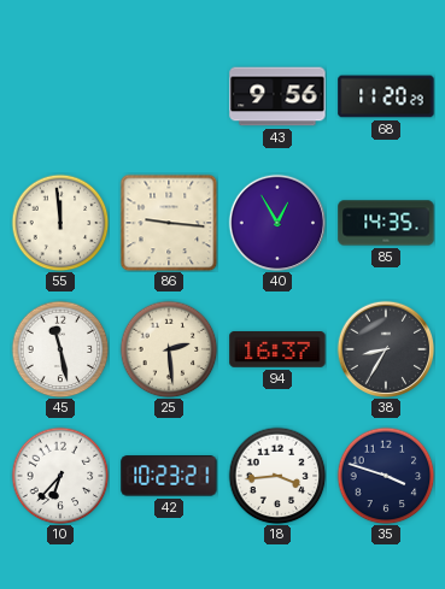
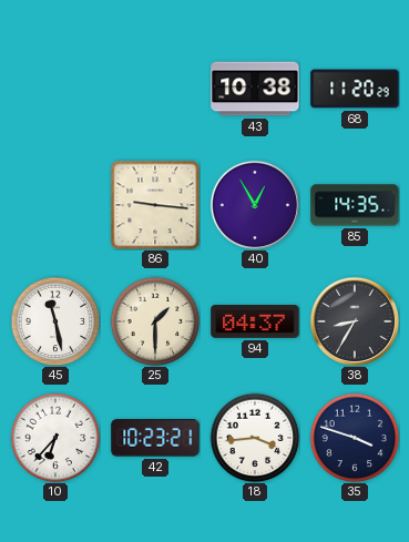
43: 9:56 -> 10:38
55: 11:59 -> none
25: 2:29 -> 1:30
94: 16:37 -> 04:37
